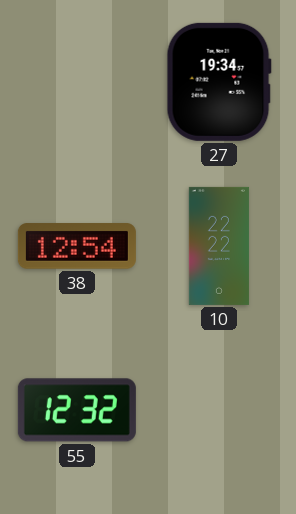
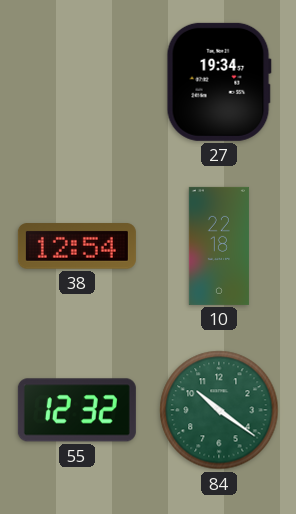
10: 22:22 -> 22:18
84: none -> 10:21
